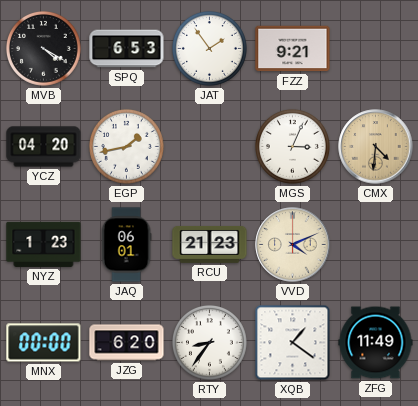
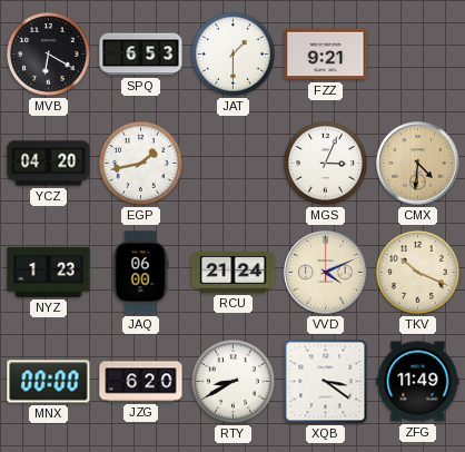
MVB: 4:20 -> 6:20
JAT: 1:54 -> 1:30
JAQ: 06:01 -> 06:00
RCU: 21:23 -> 21:24
TKV: none -> 10:19
RTY: 8:36 -> 8:40
XQB: 1:21 -> 3:21
